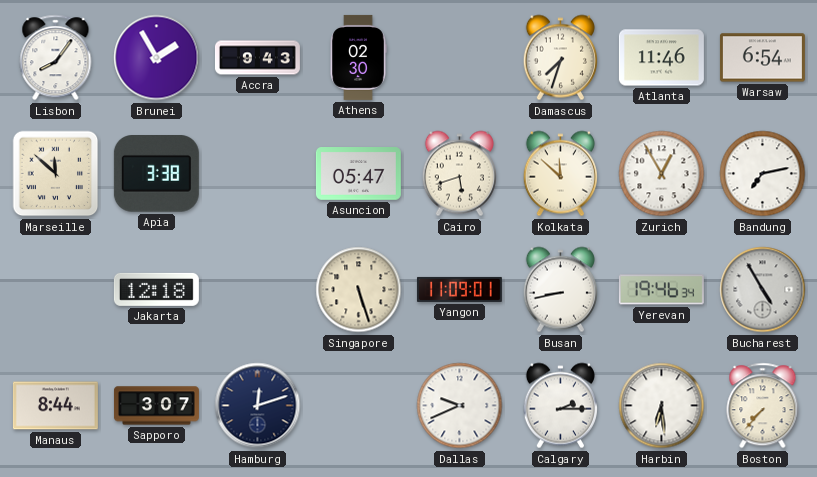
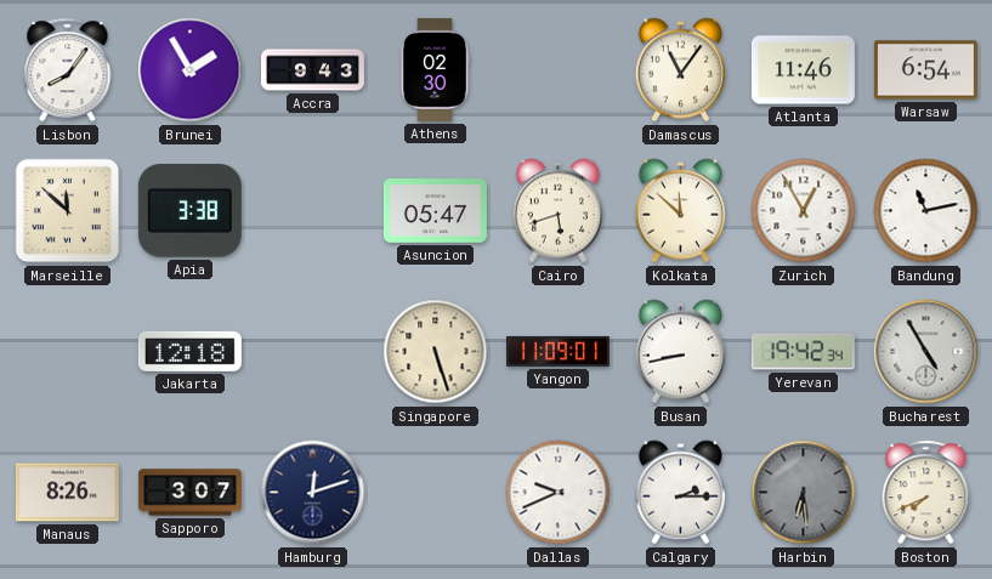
Damascus: 7:33 -> 11:06
Bandung: 7:13 -> 11:13
Yerevan: 19:46 -> 19:42
Manaus: 8:44 -> 8:26
Harbin dial: white -> grey
Boston: 7:37 -> 7:41
